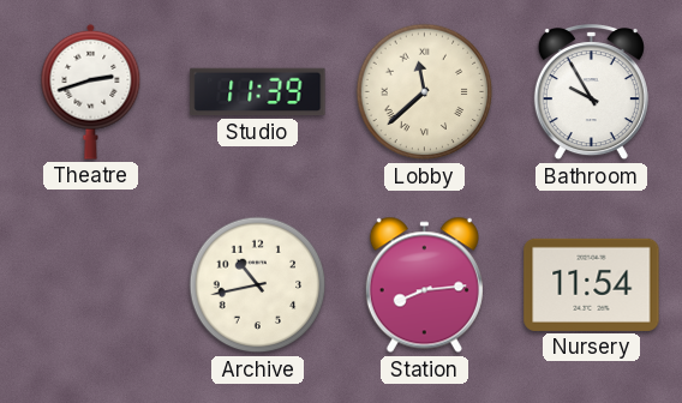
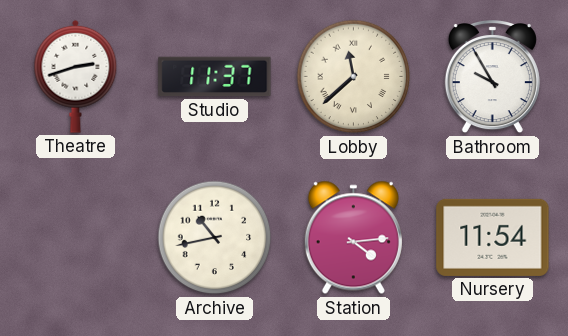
Studio: 11:39 -> 11:37
Station: 8:14 -> 4:14
